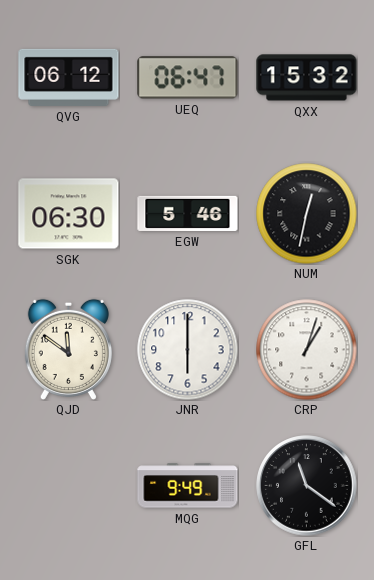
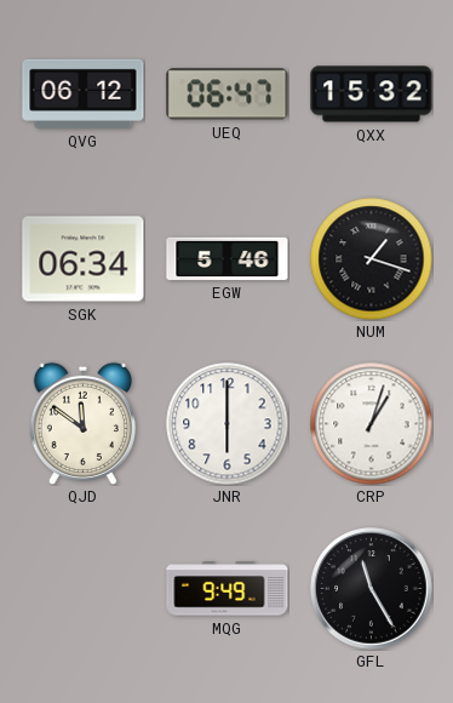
SGK: 06:30 -> 06:34
NUM: 12:32 -> 1:18
GFL: 11:21 -> 11:25
